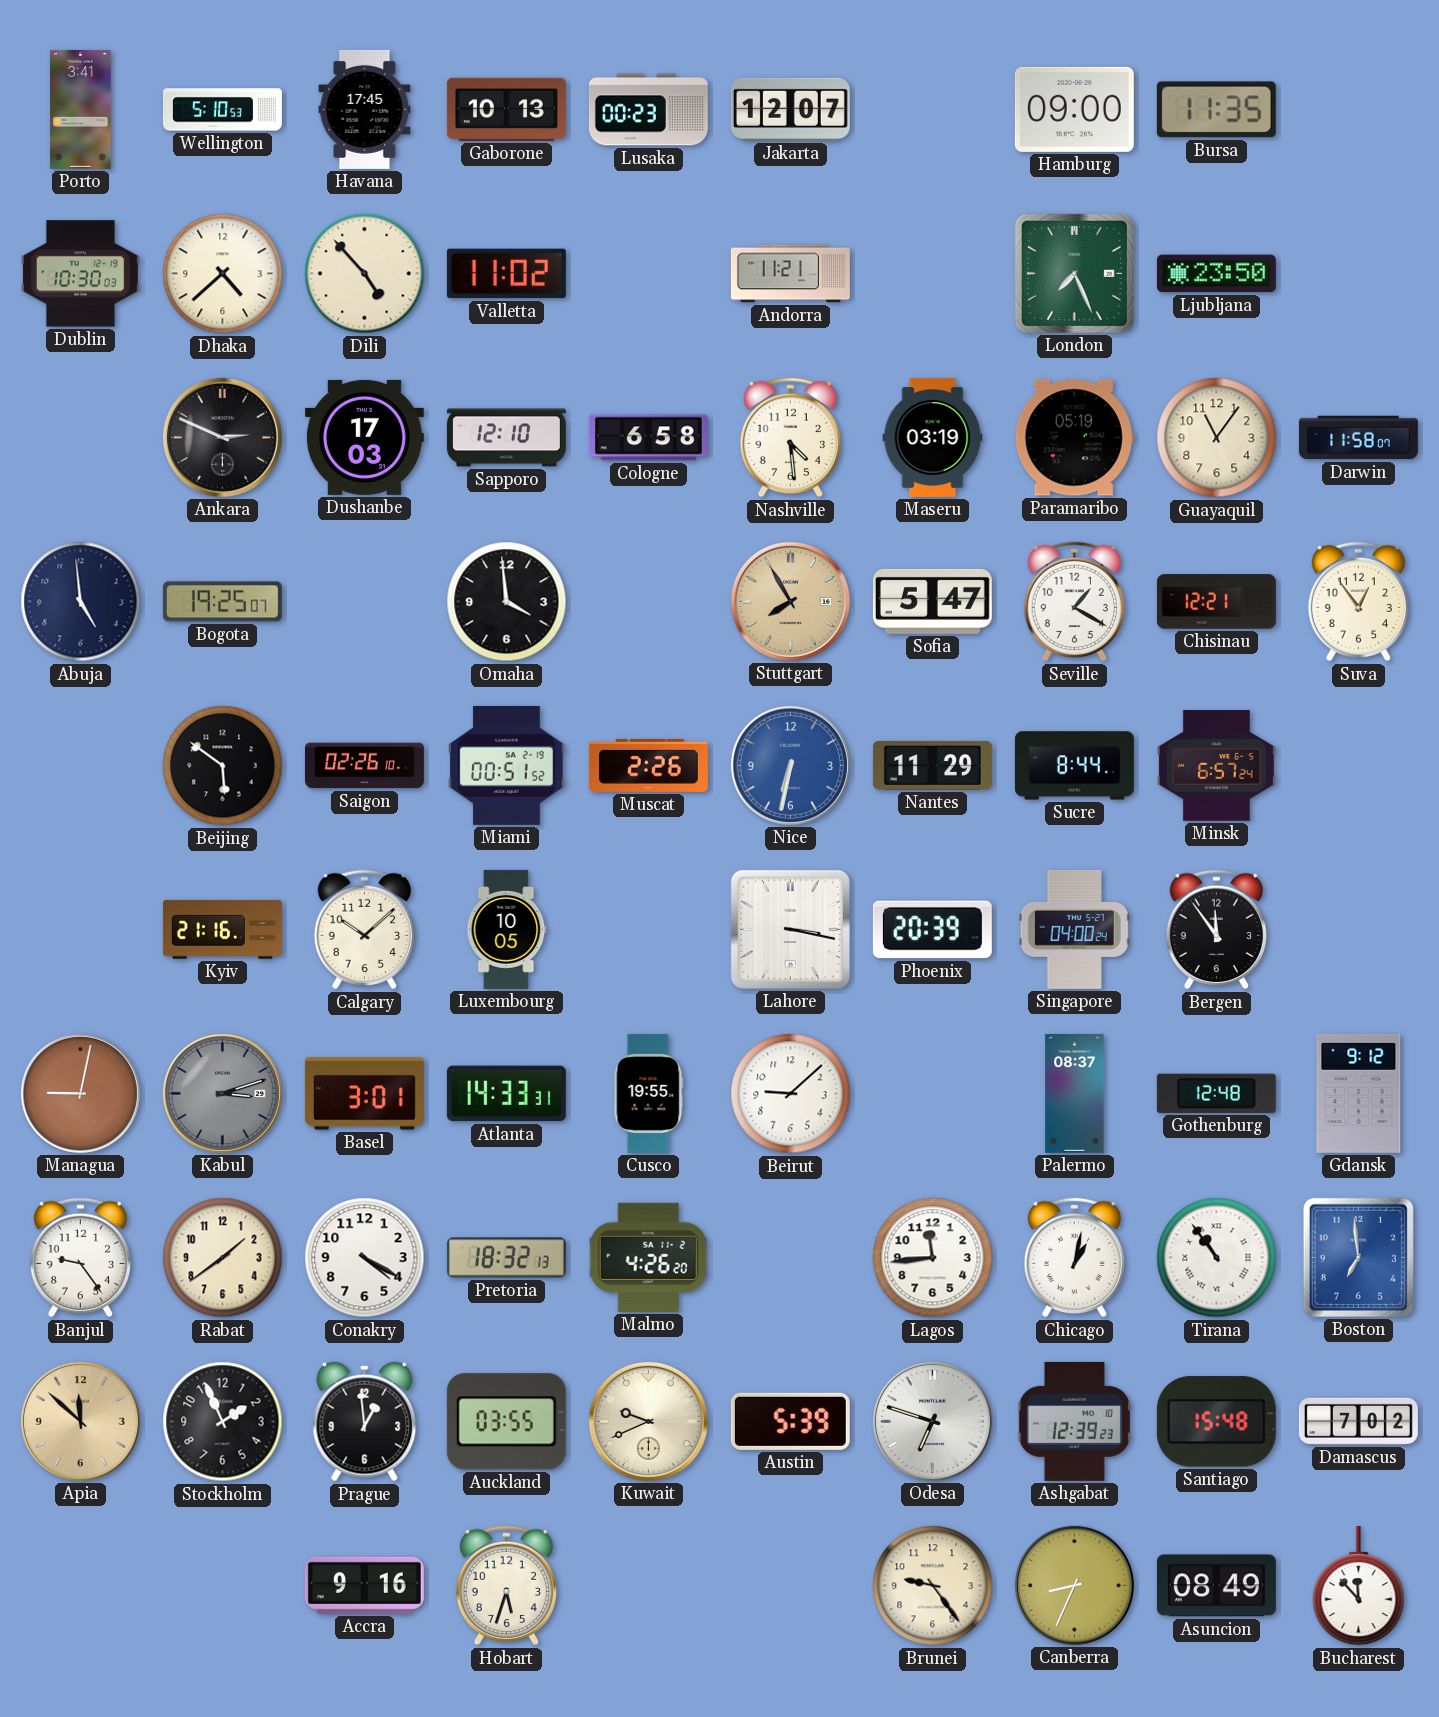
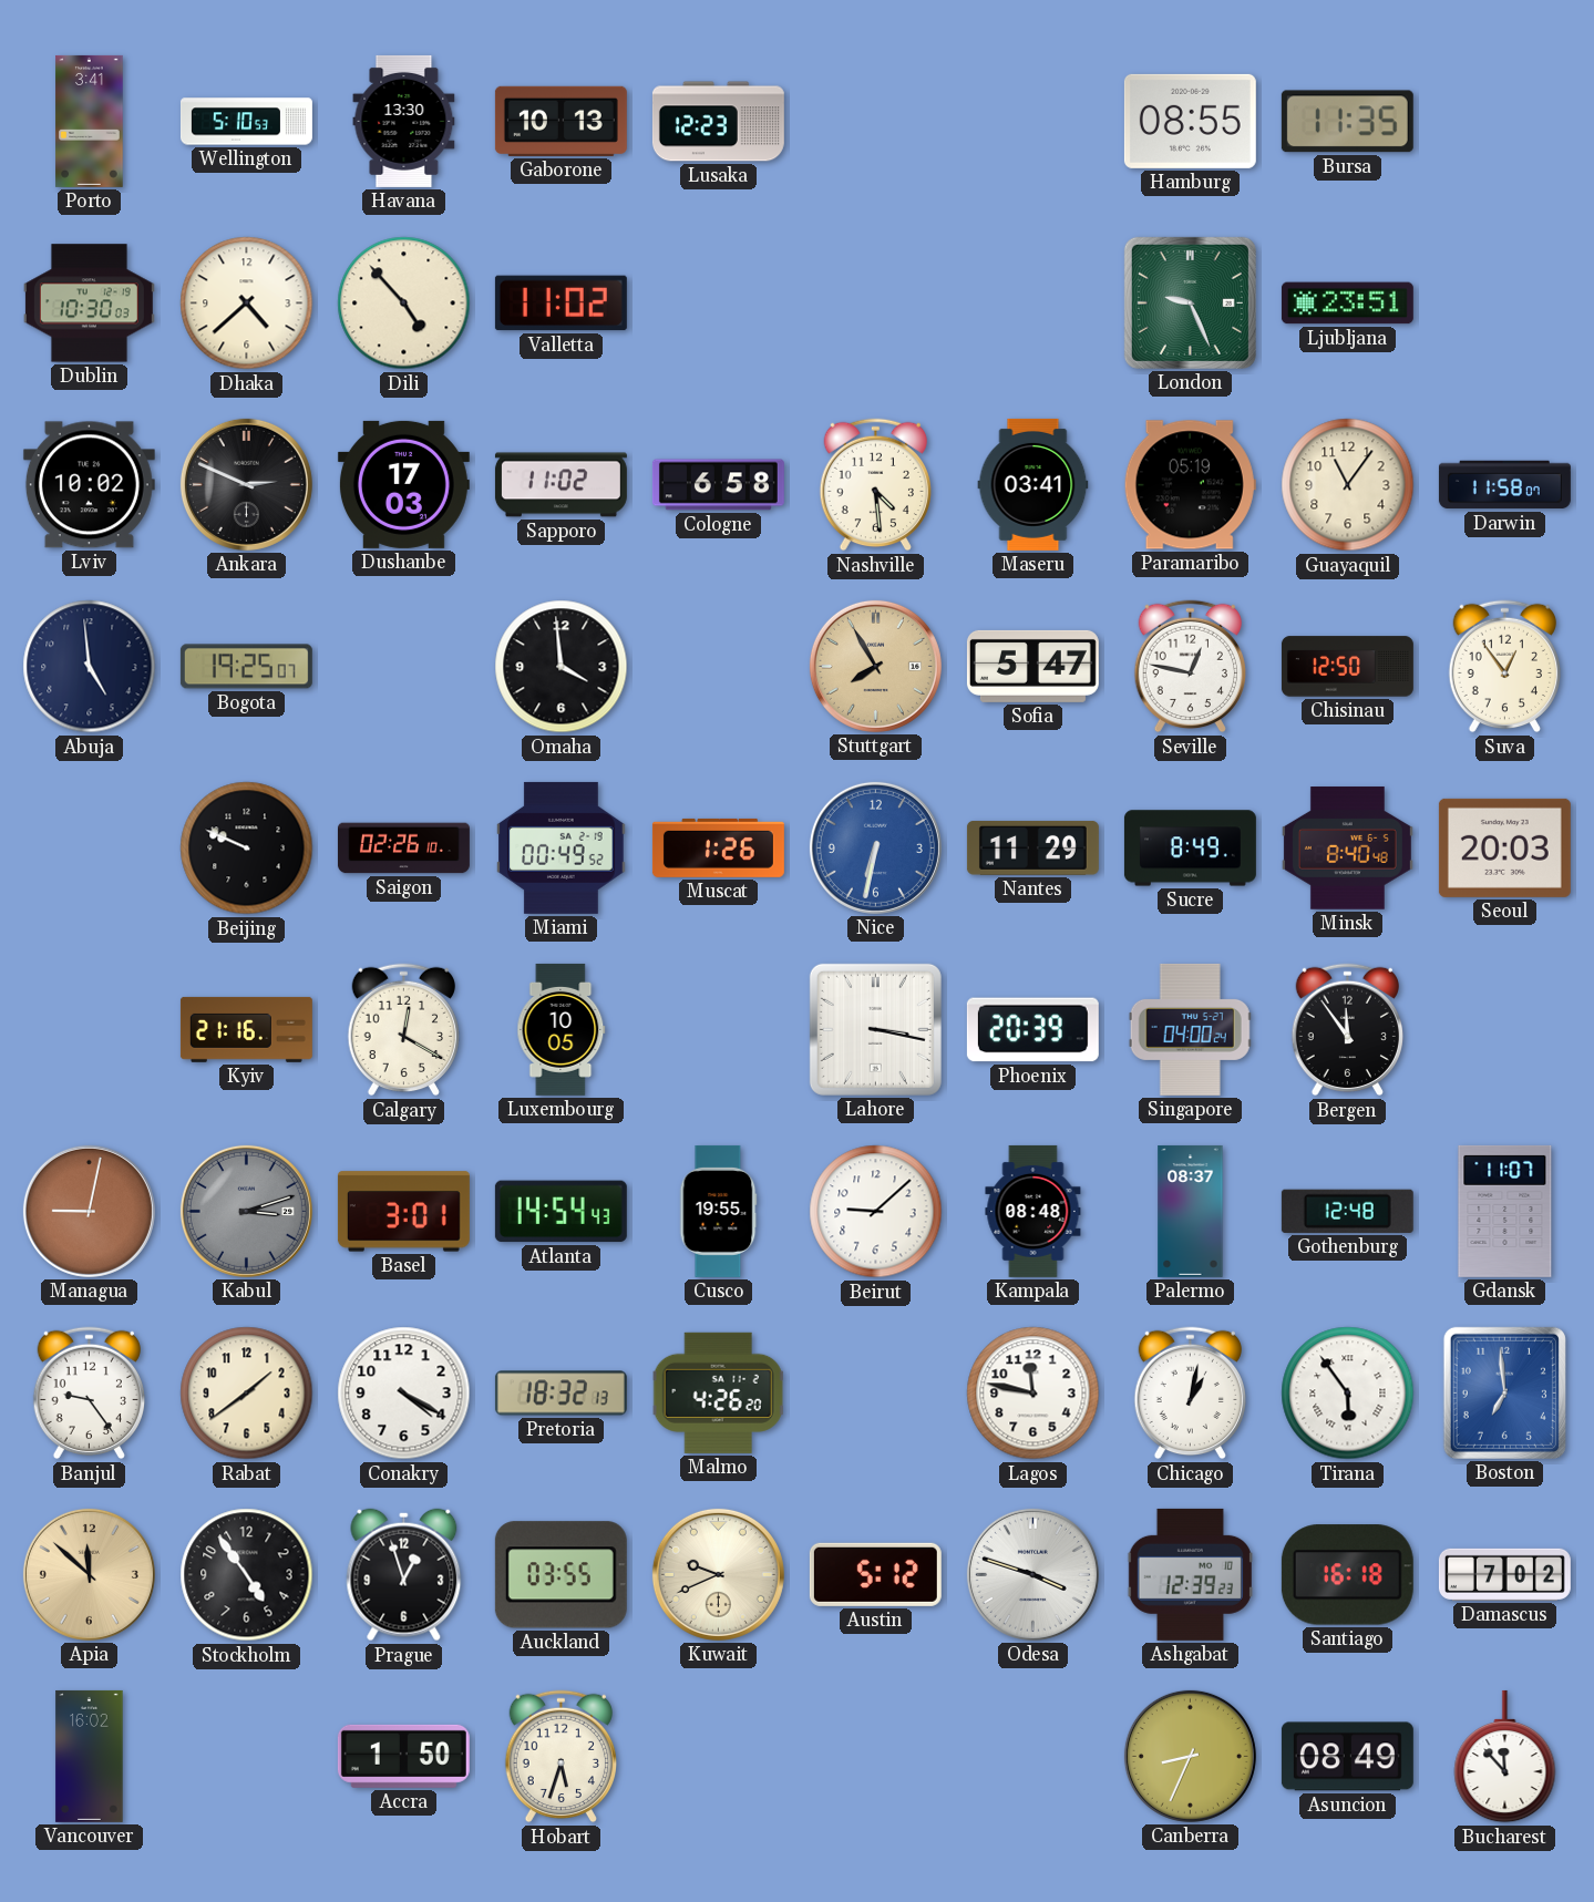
Havana: 17:45 -> 13:30
Lusaka: 00:23 -> 12:23
Jakarta: 12:07 -> none
Hamburg: 09:00 -> 08:55
Andorra: 11:21 -> none
London: 7:26 -> 9:26
Ljubljana: 23:50 -> 23:51
Lviv: none -> 10:02
Sapporo: 12:10 -> 11:02
Maseru: 03:19 -> 03:41
Seville: 1:20 -> 12:47
Chisinau: 12:21 -> 12:50
Beijing: 5:51 -> 9:49
Miami: 00:51 -> 00:49
Muscat: 2:26 -> 1:26
Sucre: 8:44 -> 8:49
Minsk: 6:57 -> 8:40
Seoul: none -> 20:03
Calgary: 10:08 -> 12:20
Atlanta: 14:33 -> 14:54
Kampala: none -> 08:48
Gdansk: 9:12 -> 11:07
Lagos: 11:44 -> 11:47
Tirana: 10:54 -> 5:54
Stockholm: 1:56 -> 4:54
Prague: 12:59 -> 12:57
Austin: 5:39 -> 5:12
Odesa: 6:48 -> 3:48
Santiago: 15:48 -> 16:18
Vancouver: none -> 16:02
Accra: 9:16 -> 1:50
Brunei: 9:24 -> none
